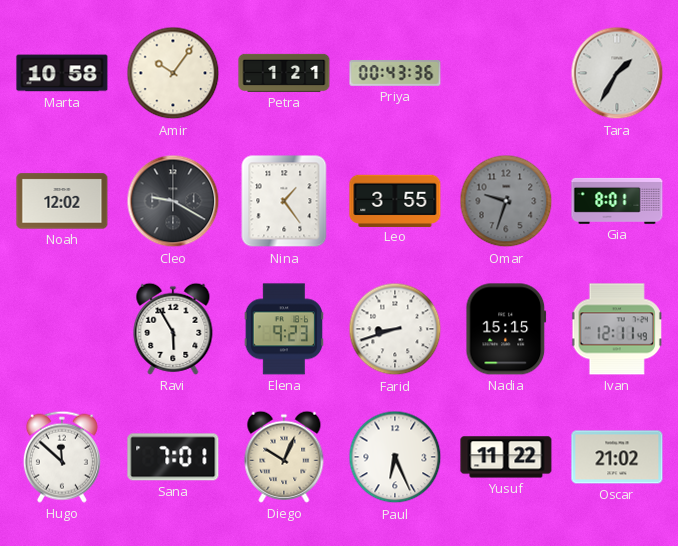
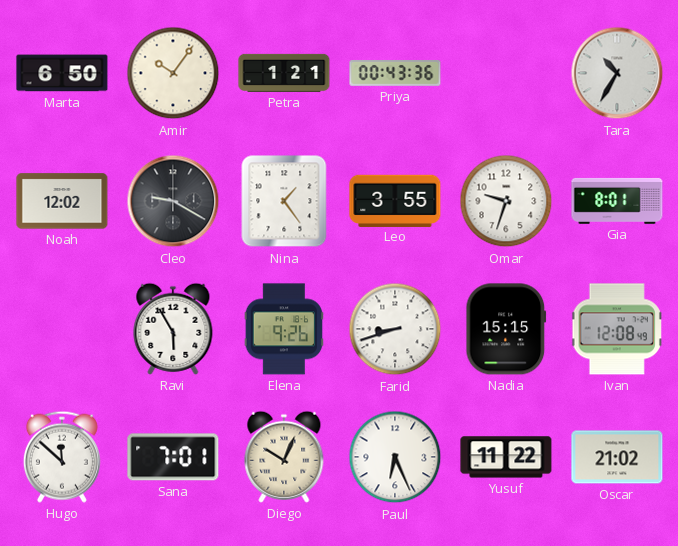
Marta: 10:58 -> 6:50
Tara: 1:35 -> 10:35
Omar dial: grey -> white
Elena: 9:23 -> 9:26
Ivan: 12:11 -> 12:08
